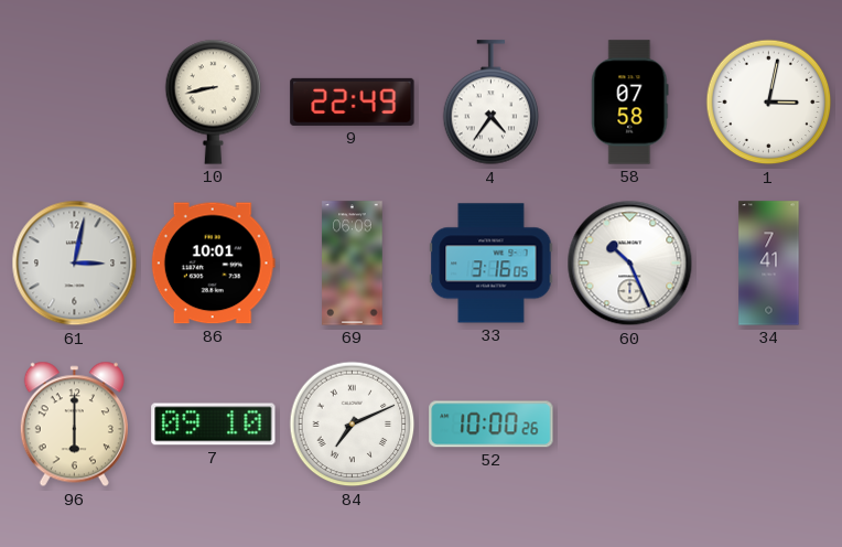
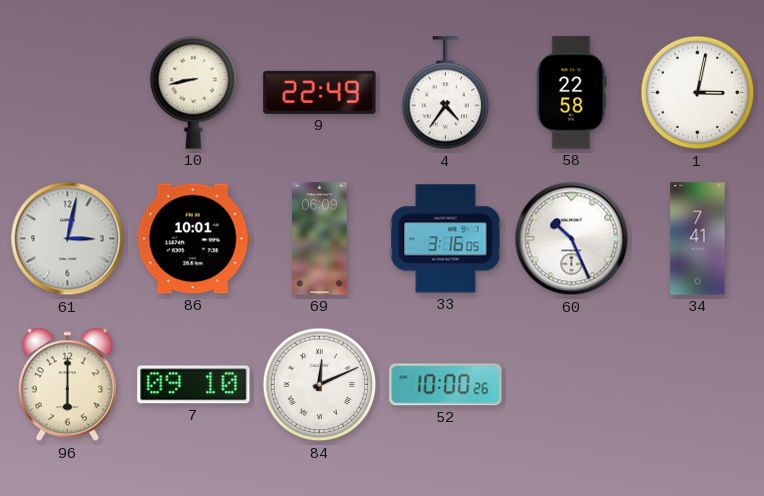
58: 07:58 -> 22:58
84: 7:11 -> 12:11
